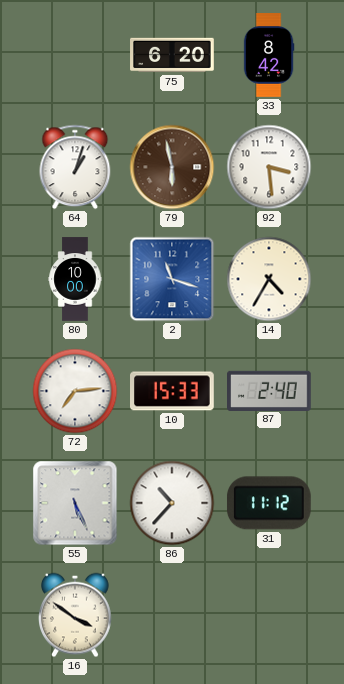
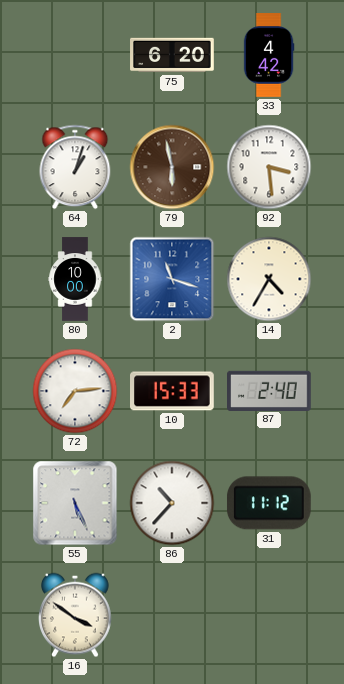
33: 8:42 -> 4:42
